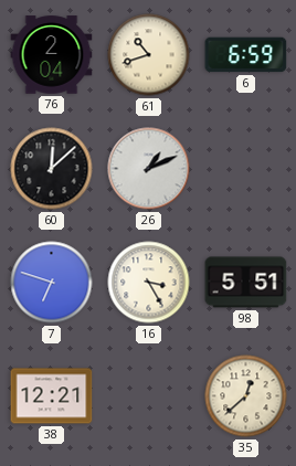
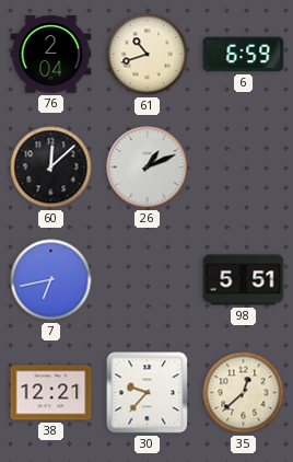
7: 6:48 -> 6:43
16: 3:25 -> none
30: none -> 9:37
